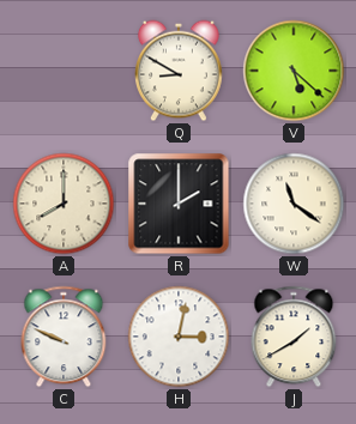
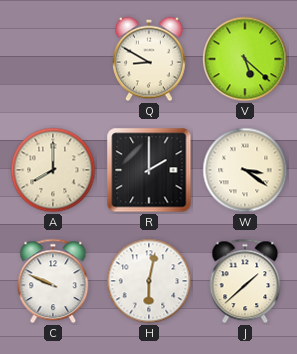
W: 11:21 -> 3:21
H: 3:02 -> 6:02
J: 1:40 -> 1:38
